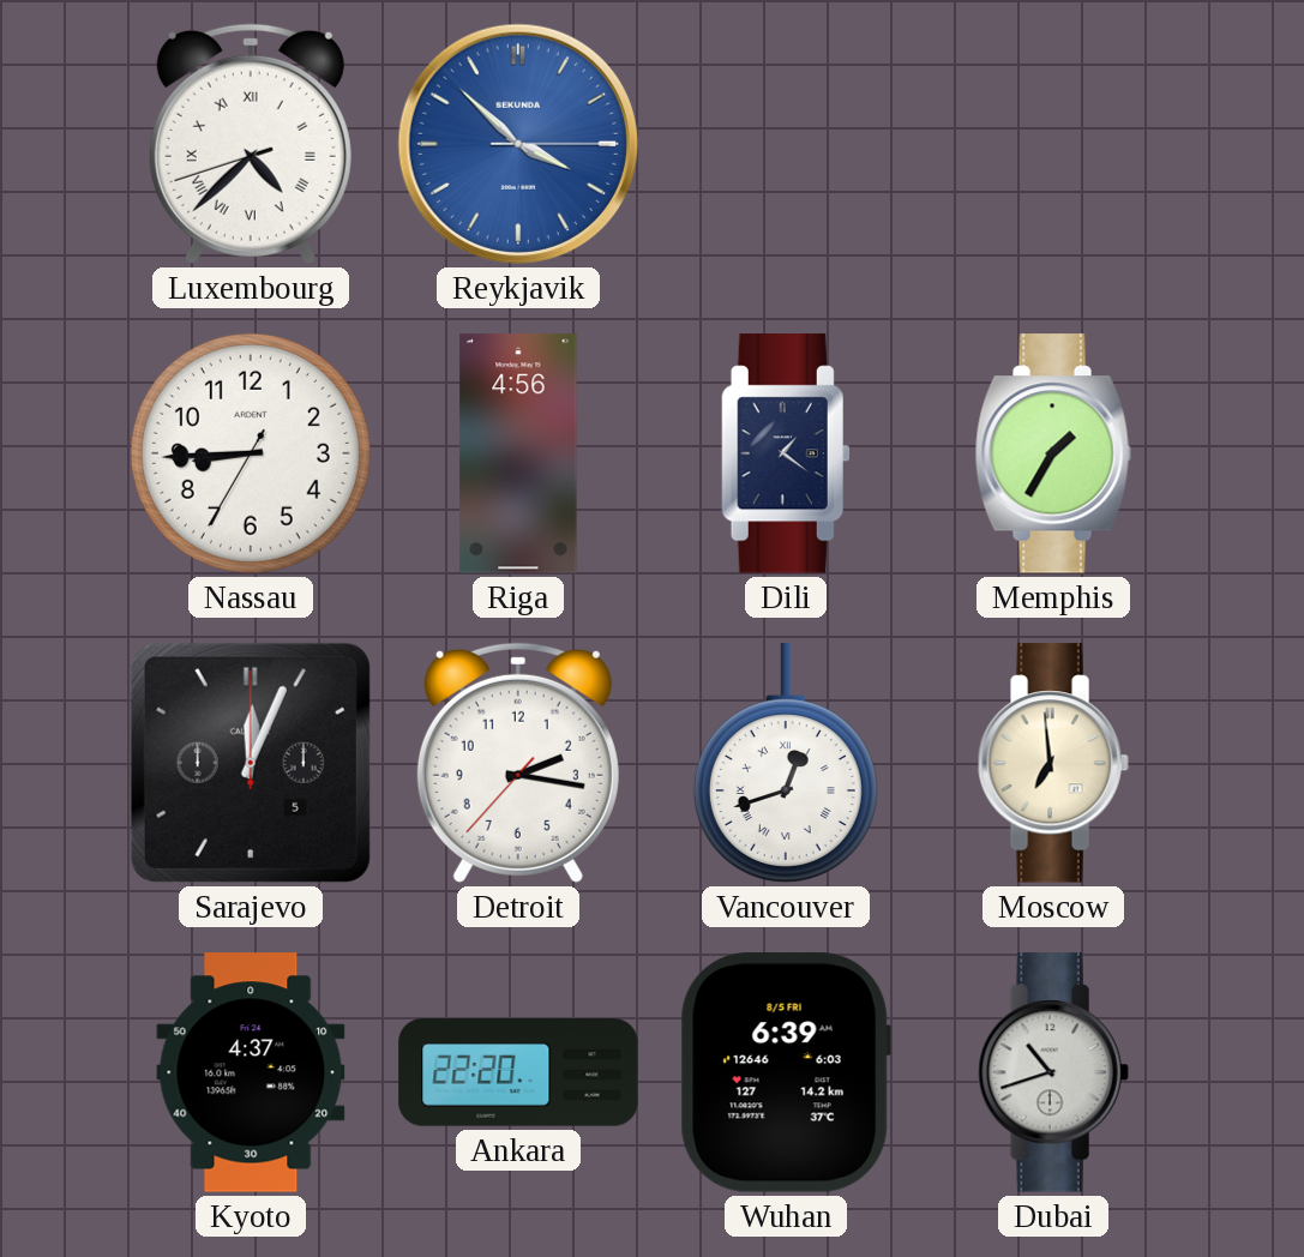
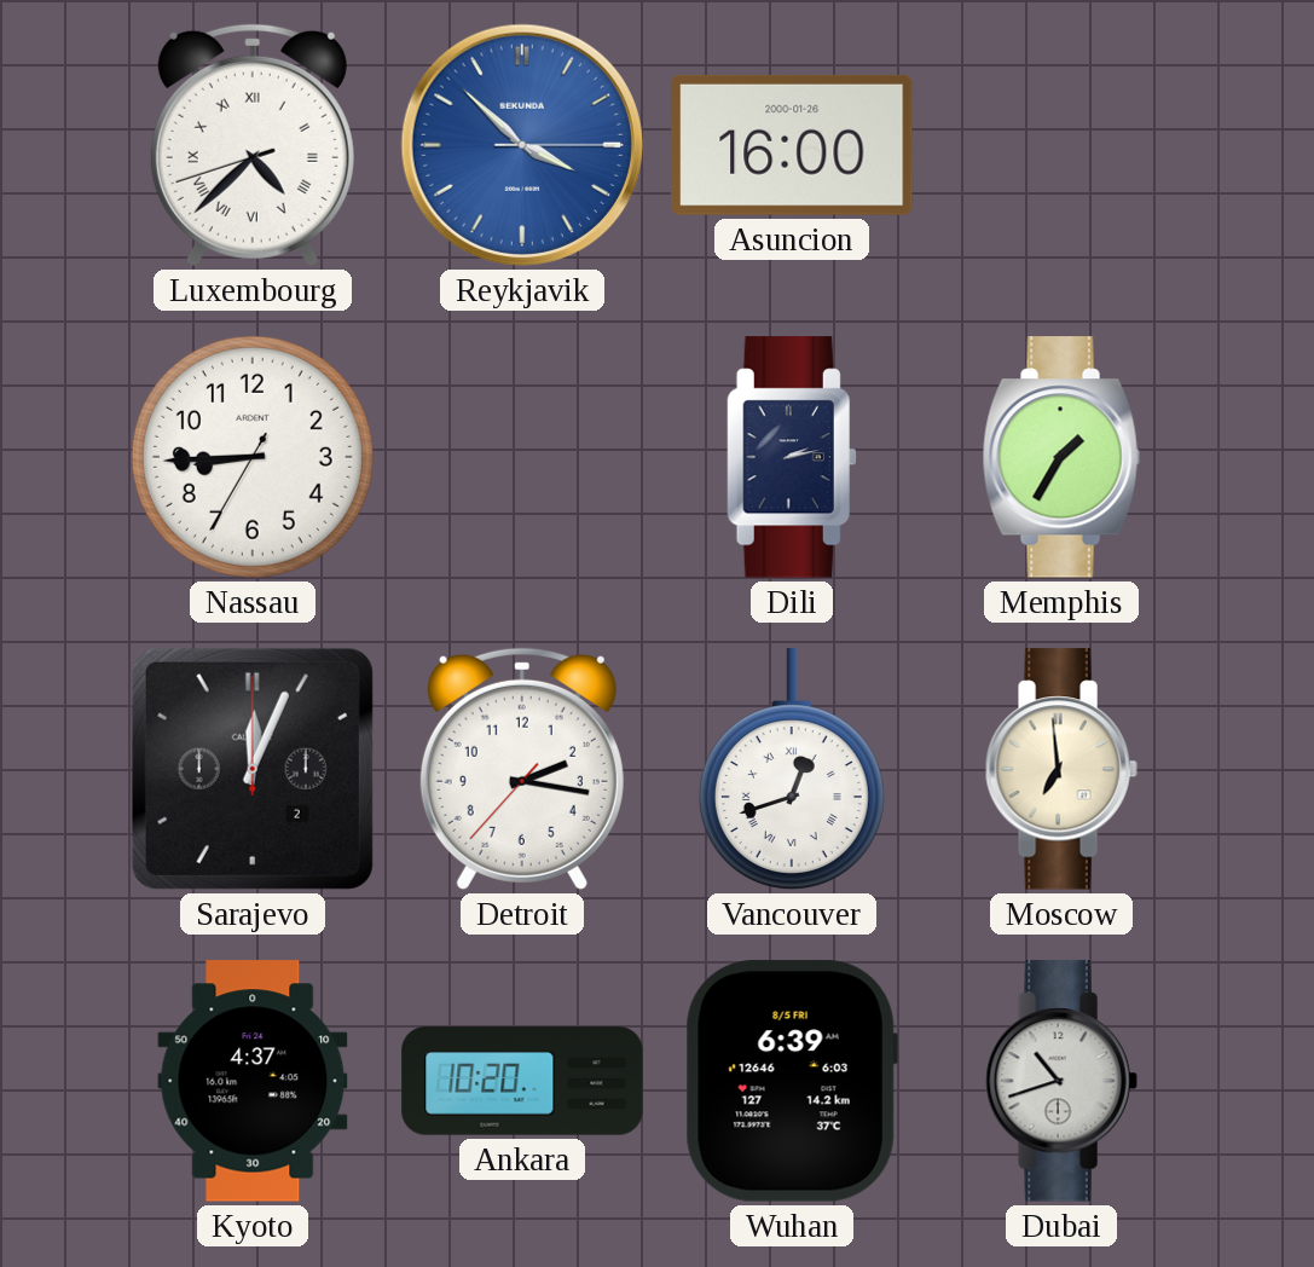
Asuncion: none -> 16:00
Riga: 4:56 -> none
Dili: 1:21 -> 2:13
Sarajevo date: 5 -> 2
Ankara: 22:20 -> 10:20
